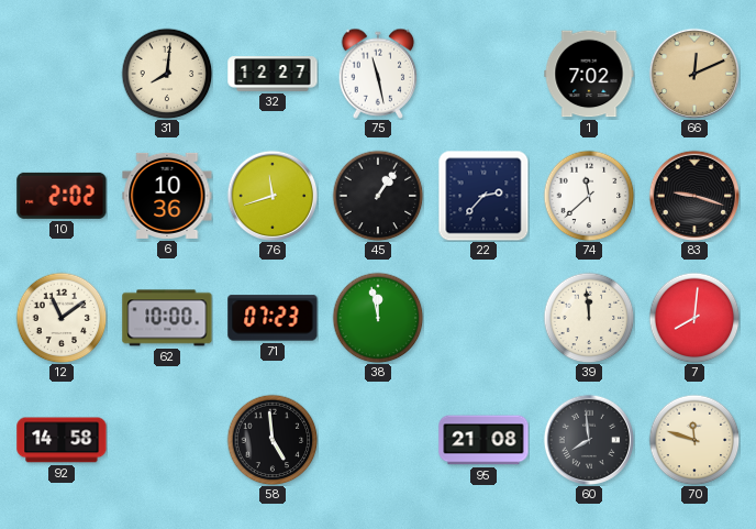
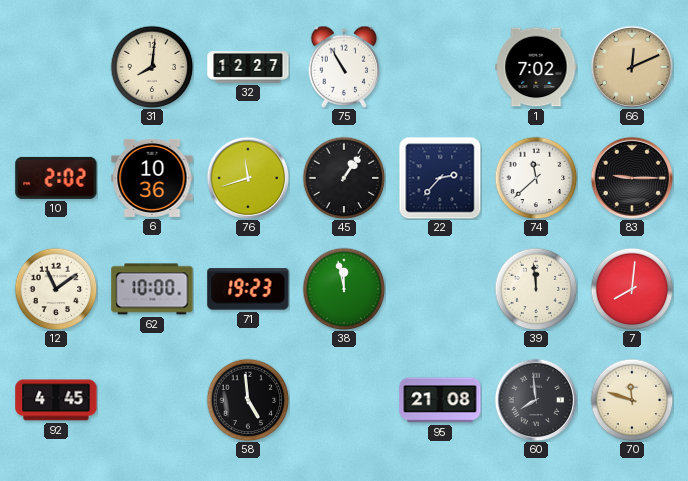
75: 11:28 -> 10:55
83: 9:18 -> 9:15
71: 07:23 -> 19:23
92: 14:58 -> 4:45
